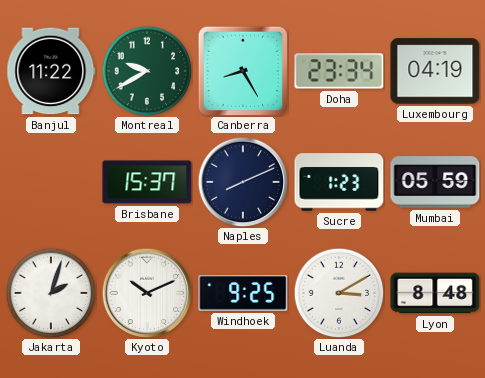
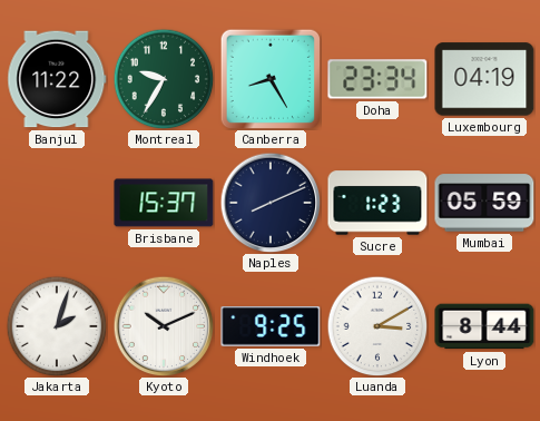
Montreal: 9:40 -> 9:35
Lyon: 8:48 -> 8:44
